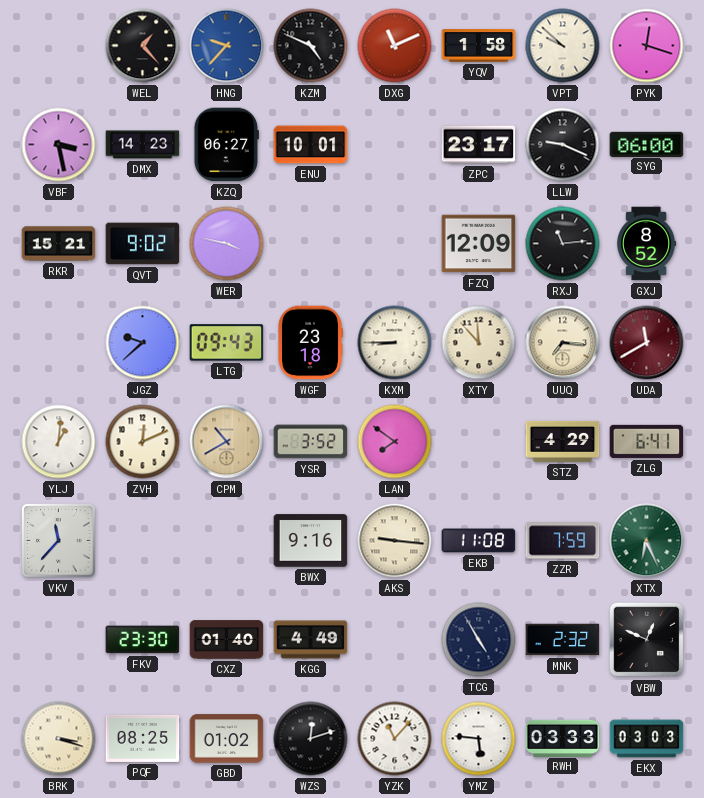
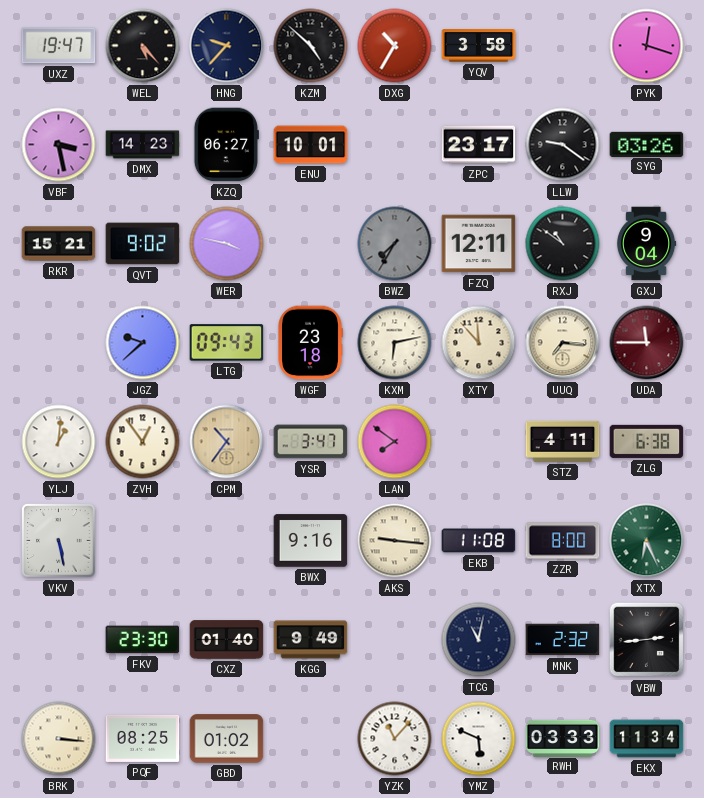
UXZ: none -> 19:47
WEL: 1:23 -> 5:23
HNG dial: blue -> navy
KZM: 4:49 -> 4:52
DXG: 11:11 -> 10:35
YQV: 1:58 -> 3:58
VPT: 9:52 -> none
LLW: 9:19 -> 9:21
SYG: 06:00 -> 03:26
BWZ: none -> 7:35
FZQ: 12:09 -> 12:11
RXJ: 11:14 -> 10:51
GXJ: 8:52 -> 9:04
KXM: 8:45 -> 6:13
UDA: 11:40 -> 11:45
ZVH: 12:11 -> 12:54
CPM: 10:40 -> 10:36
YSR: 3:52 -> 3:47
STZ: 4:29 -> 4:11
ZLG: 6:41 -> 6:38
VKV: 11:37 -> 5:28
ZZR: 7:59 -> 8:00
KGG: 4:49 -> 9:49
TCG: 4:55 -> 11:02
VBW: 12:49 -> 2:44
BRK: 3:18 -> 3:16
WZS: 12:12 -> none
YMZ: 5:46 -> 5:49
EKX: 03:03 -> 11:34
